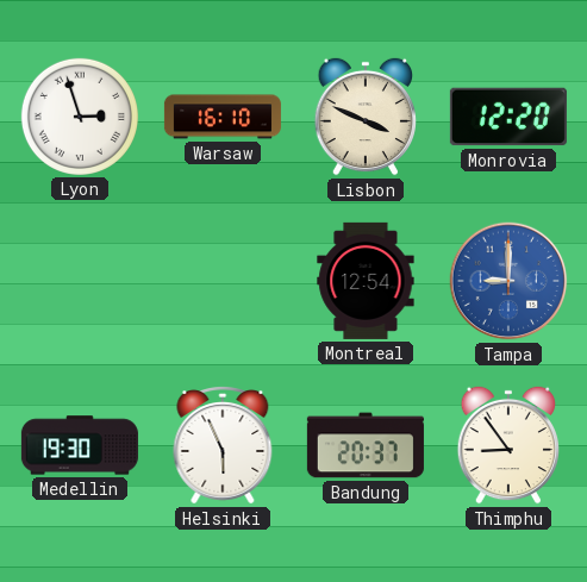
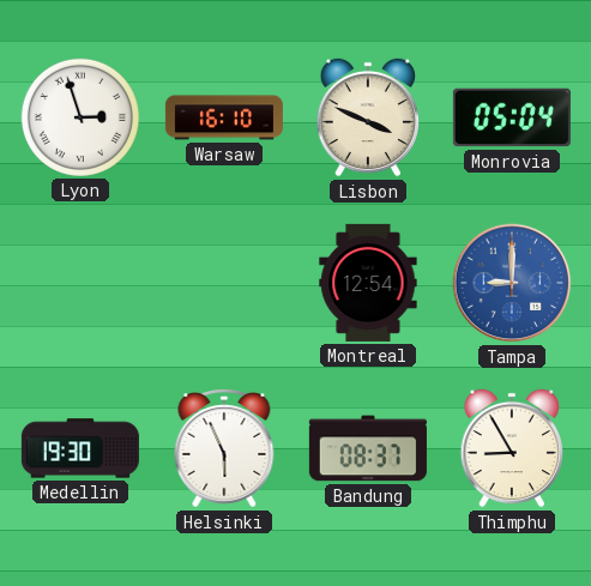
Monrovia: 12:20 -> 05:04
Bandung: 20:37 -> 08:37
Thimphu: 8:54 -> 8:55
